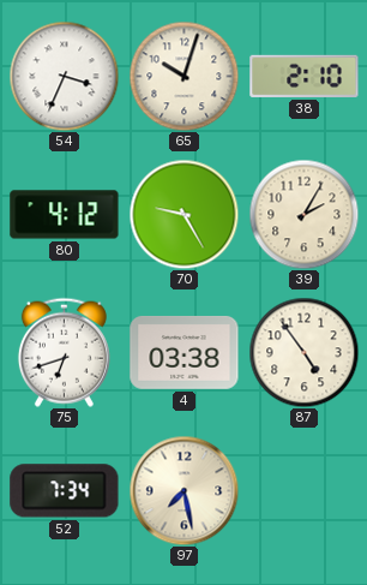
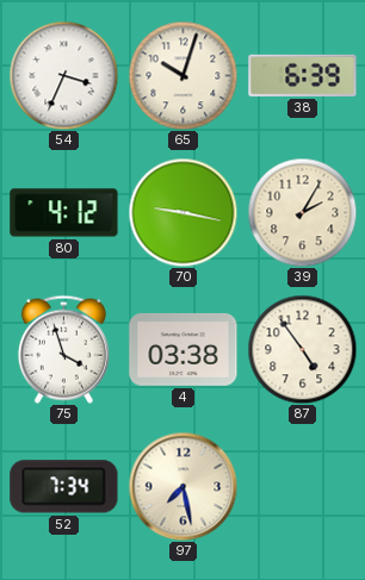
38: 2:10 -> 6:39
70: 9:25 -> 9:17
75: 6:42 -> 3:57
